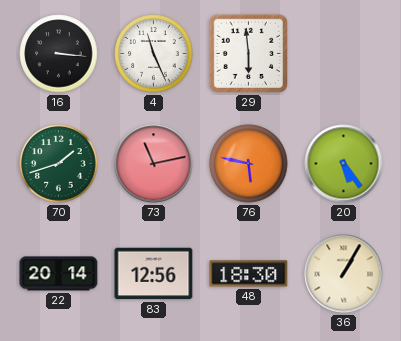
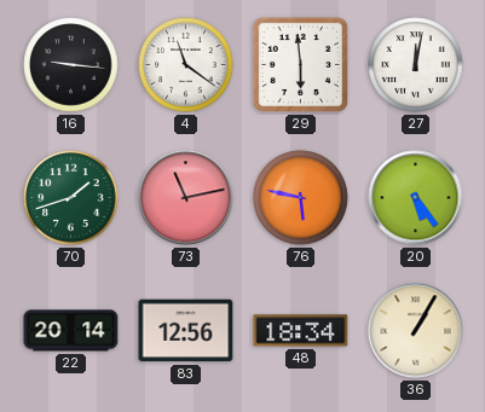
16: 3:16 -> 9:16
4: 11:26 -> 11:21
27: none -> 12:02
48: 18:30 -> 18:34
